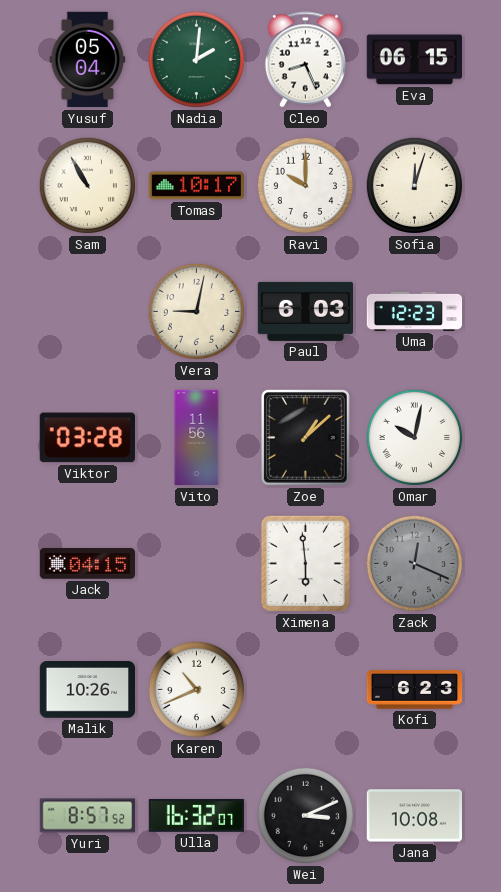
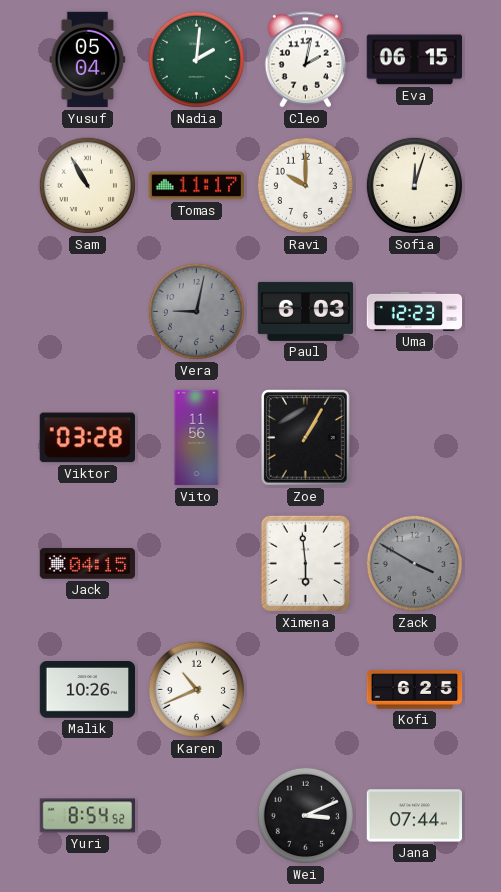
Cleo: 8:26 -> 2:02
Tomas: 10:17 -> 11:17
Vera dial: cream -> grey
Zoe: 1:08 -> 1:05
Omar: 10:02 -> none
Zack: 12:19 -> 3:50
Kofi: 6:23 -> 6:25
Yuri: 8:57 -> 8:54
Ulla: 16:32 -> none
Jana: 10:08 -> 07:44
